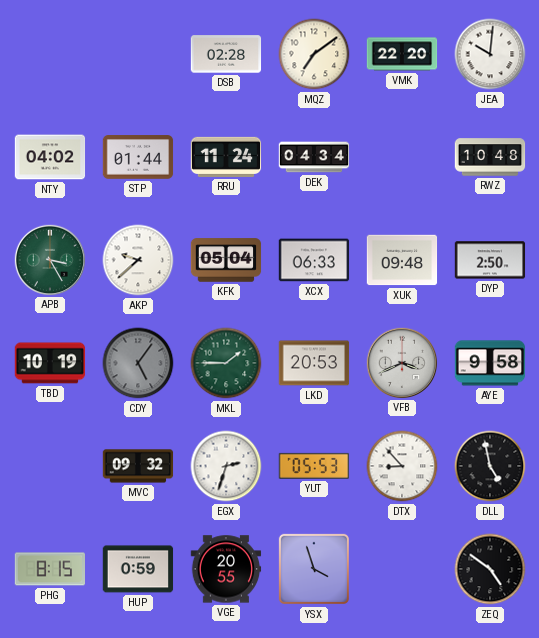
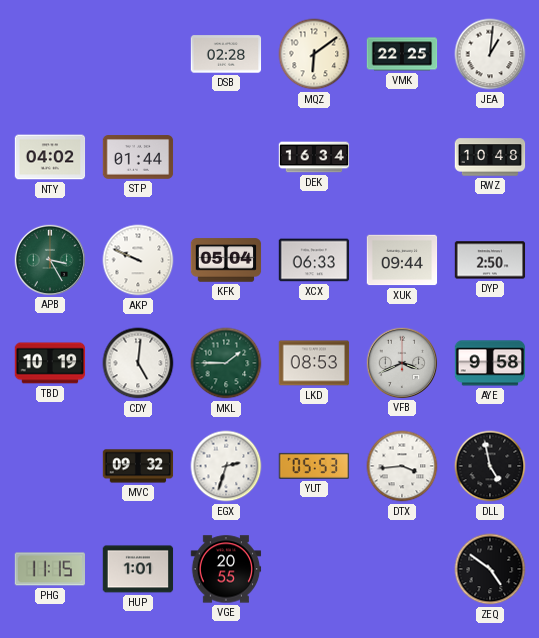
MQZ: 7:09 -> 6:09
VMK: 22:20 -> 22:25
JEA: 10:01 -> 1:01
RRU: 11:24 -> none
DEK: 04:34 -> 16:34
AKP: 9:38 -> 9:49
XUK: 09:48 -> 09:44
CDY: 5:06 -> 5:01
CDY dial: grey -> white
LKD: 20:53 -> 08:53
DTX: 8:53 -> 3:44
PHG: 8:15 -> 11:15
HUP: 0:59 -> 1:01
YSX: 3:57 -> none
